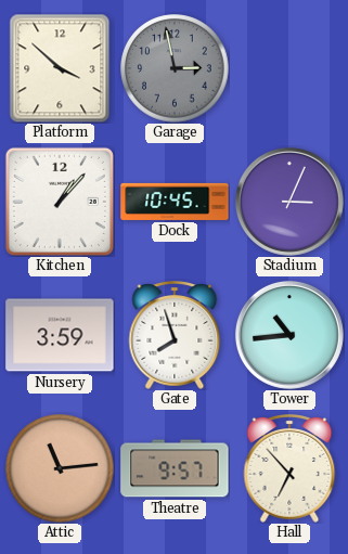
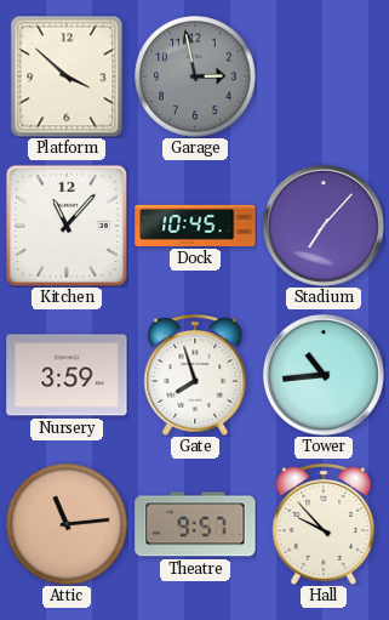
Kitchen: 1:07 -> 11:07
Stadium: 3:04 -> 7:07
Hall: 6:53 -> 9:53
